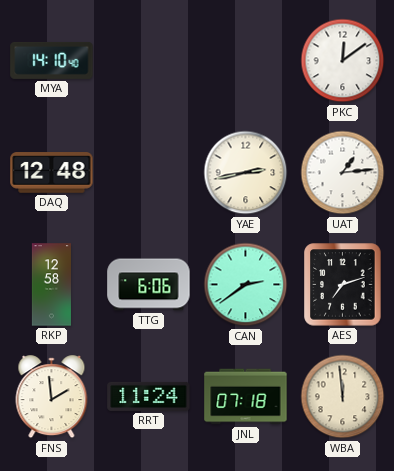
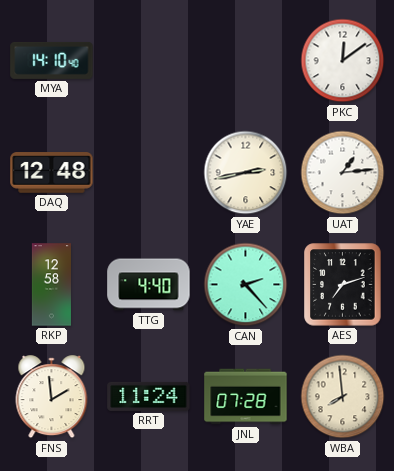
TTG: 6:06 -> 4:40
CAN: 2:39 -> 2:23
JNL: 07:18 -> 07:28
WBA: 11:59 -> 7:59
